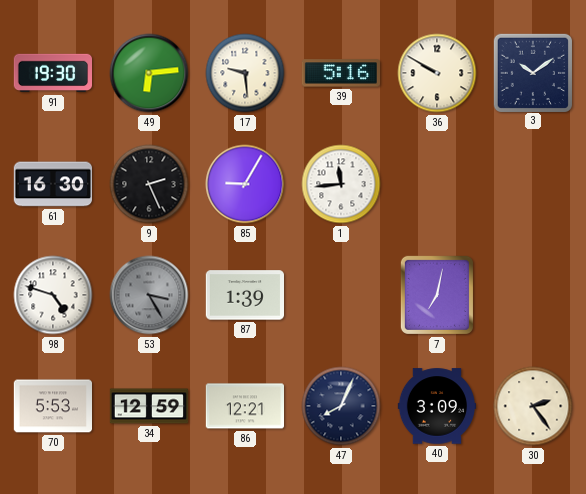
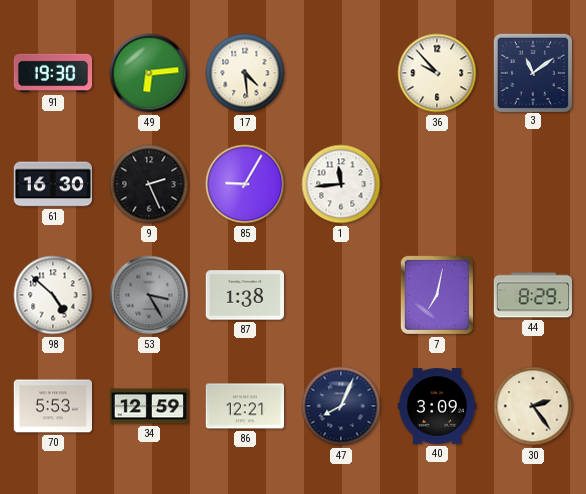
17: 9:29 -> 4:29
39: 5:16 -> none
36: 9:50 -> 9:53
3: 10:09 -> 11:09
98: 4:48 -> 4:52
87: 1:39 -> 1:38
44: none -> 8:29
